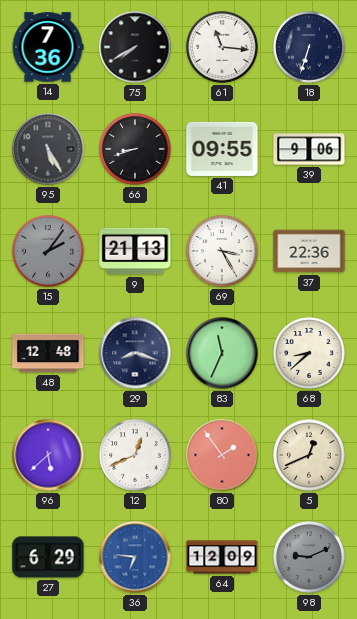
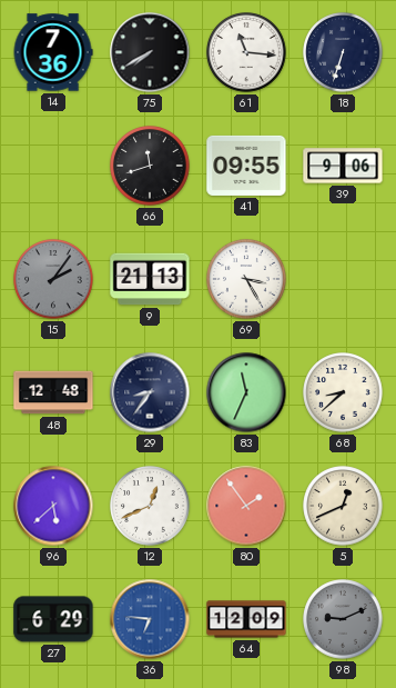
95: 5:25 -> none
66: 8:42 -> 11:42
37: 22:36 -> none
29: 8:18 -> 8:36
